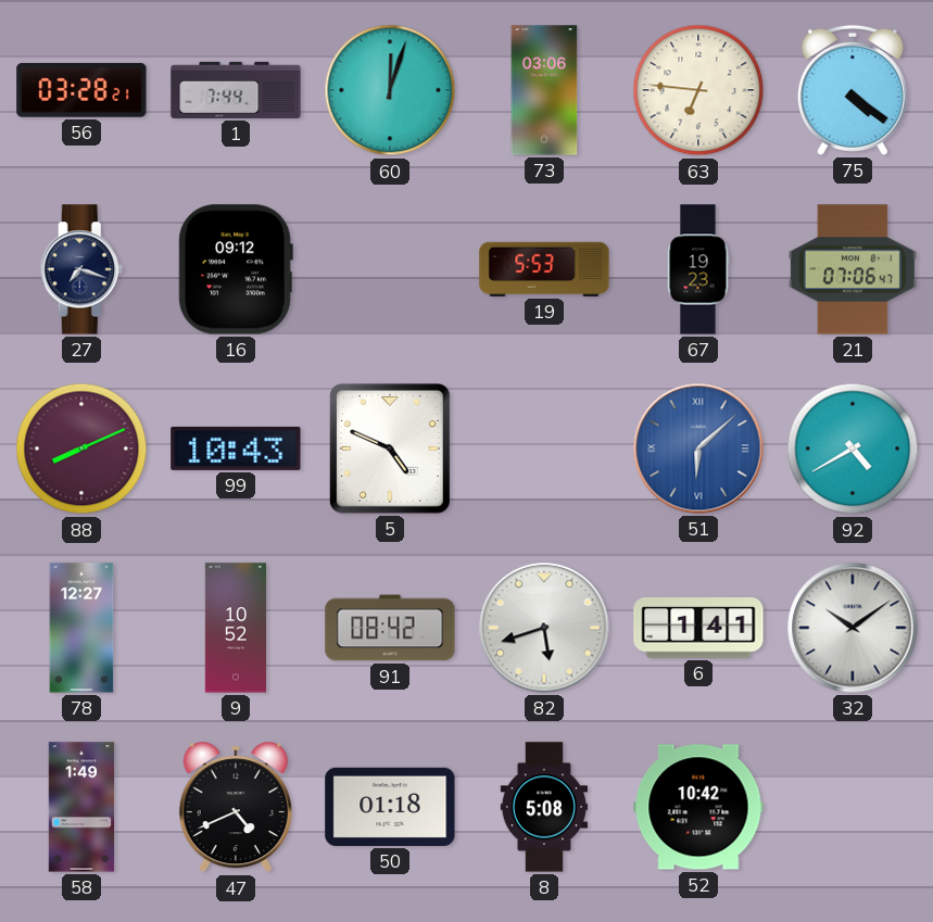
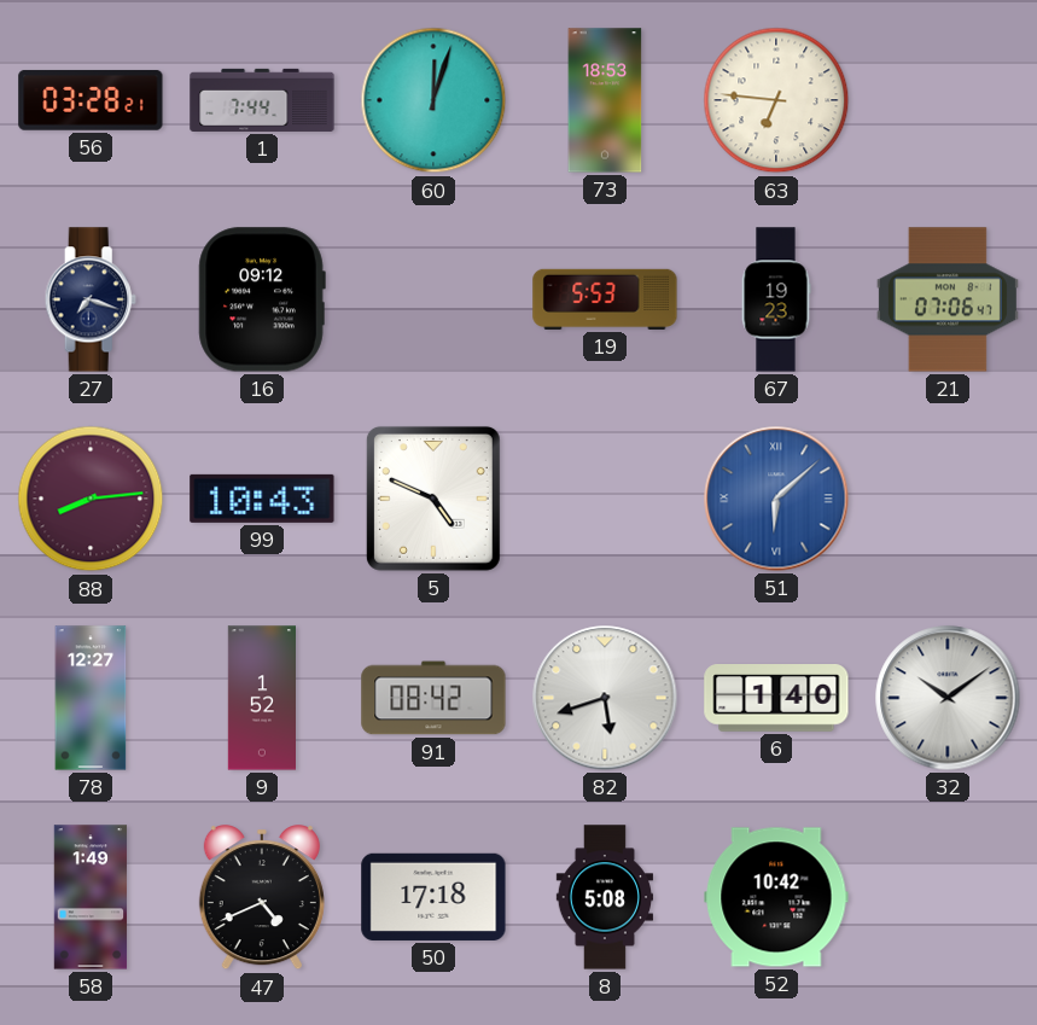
73: 03:06 -> 18:53
75: 4:21 -> none
88: 8:11 -> 8:14
92: 4:40 -> none
9: 10:52 -> 1:52
6: 1:41 -> 1:40
50: 01:18 -> 17:18
